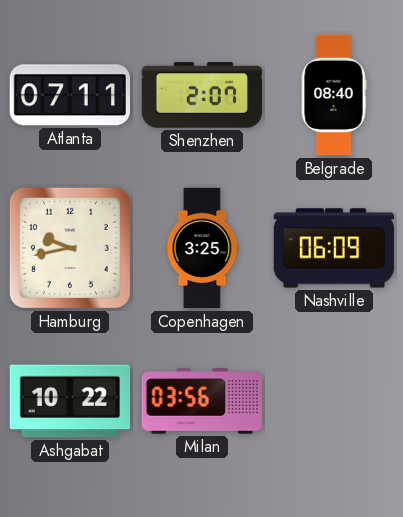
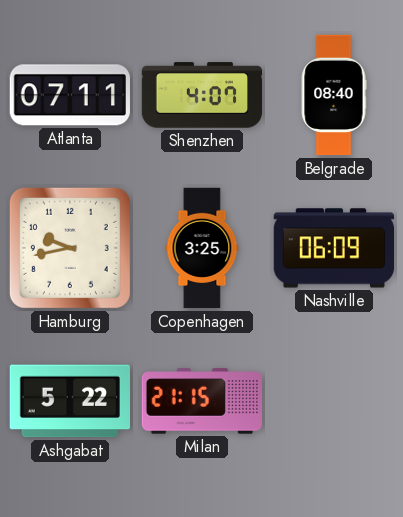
Shenzhen: 2:07 -> 4:07
Ashgabat: 10:22 -> 5:22
Milan: 03:56 -> 21:15
